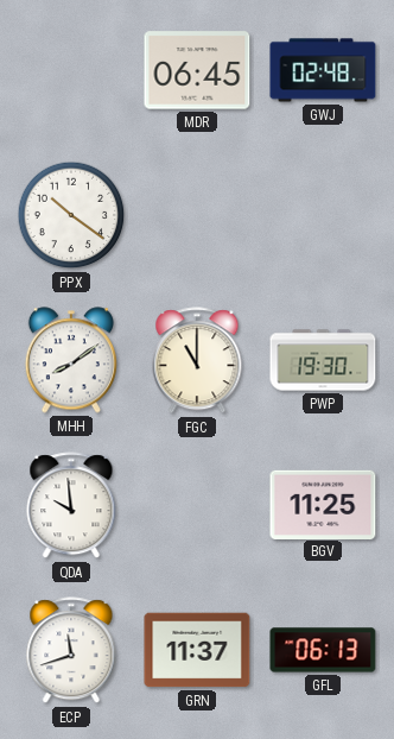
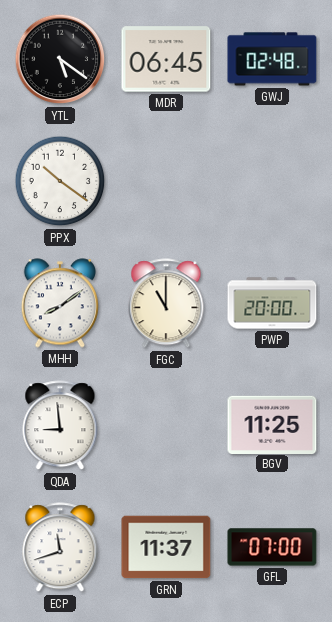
YTL: none -> 5:21
PWP: 19:30 -> 20:00
QDA: 9:59 -> 8:59
GFL: 06:13 -> 07:00
